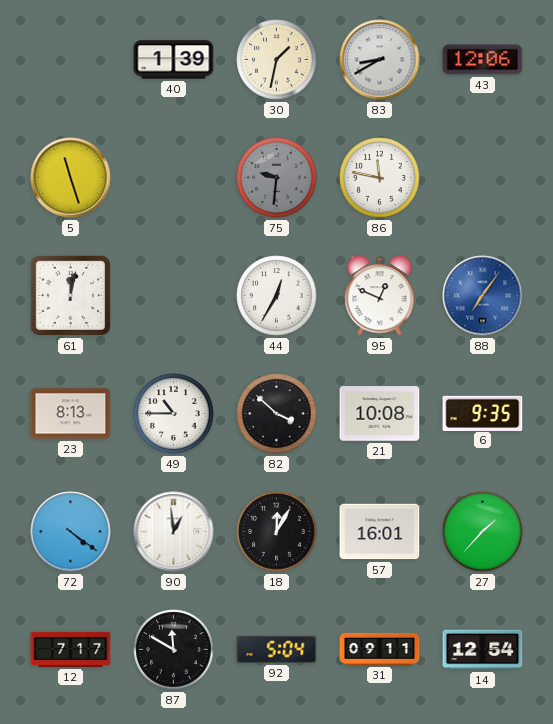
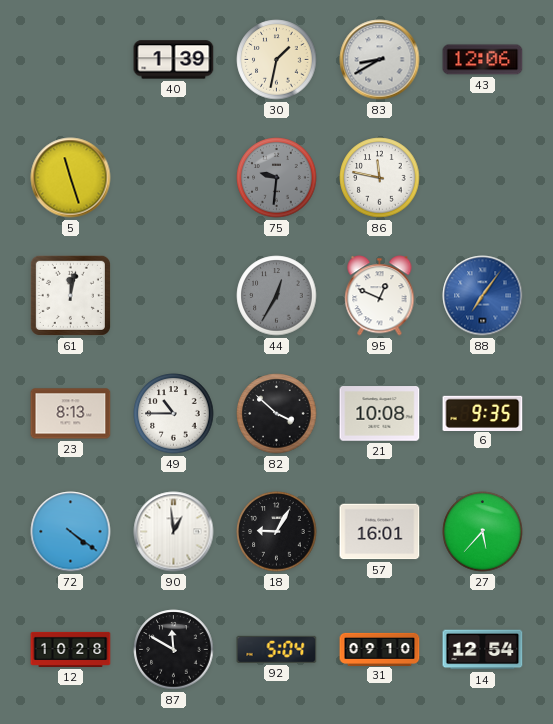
44 dial: white -> grey
18: 12:05 -> 9:05
27: 1:37 -> 5:37
12: 7:17 -> 10:28
31: 09:11 -> 09:10
